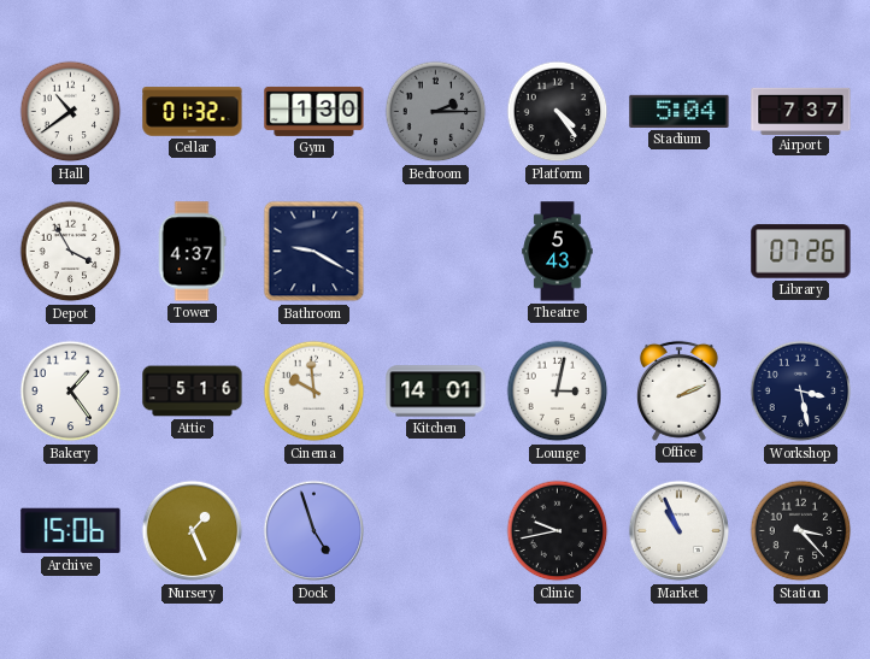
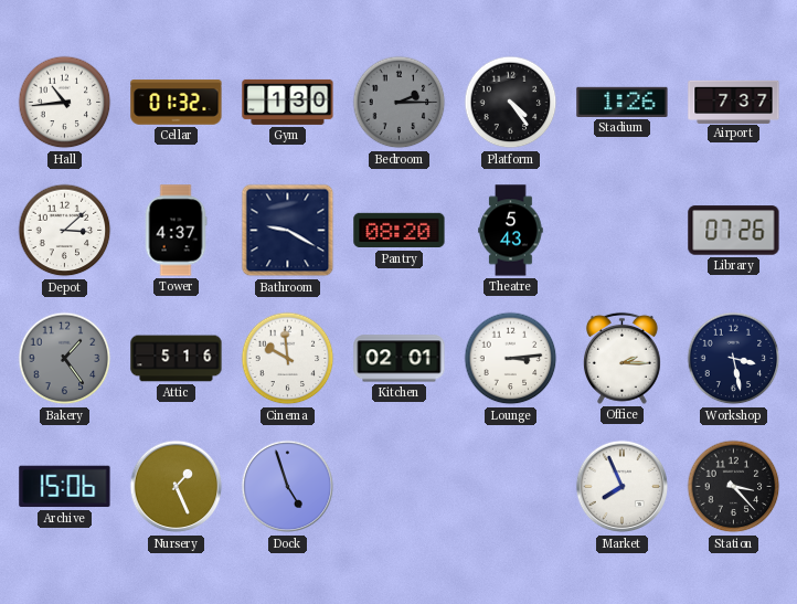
Hall: 10:39 -> 10:44
Stadium: 5:04 -> 1:26
Depot: 3:55 -> 3:08
Pantry: none -> 08:20
Bakery dial: white -> grey
Kitchen: 14:01 -> 02:01
Lounge: 3:02 -> 3:14
Office: 2:11 -> 2:15
Clinic: 9:43 -> none
Market: 10:56 -> 7:56
